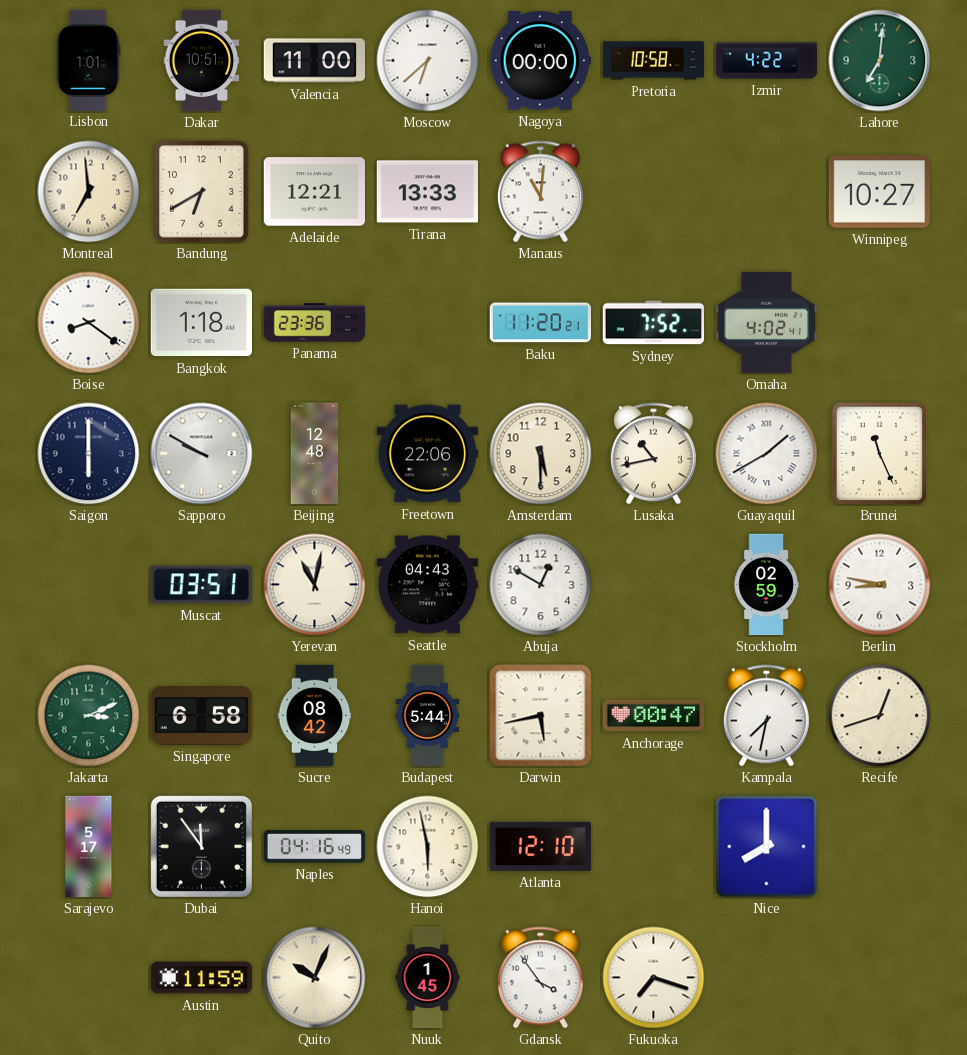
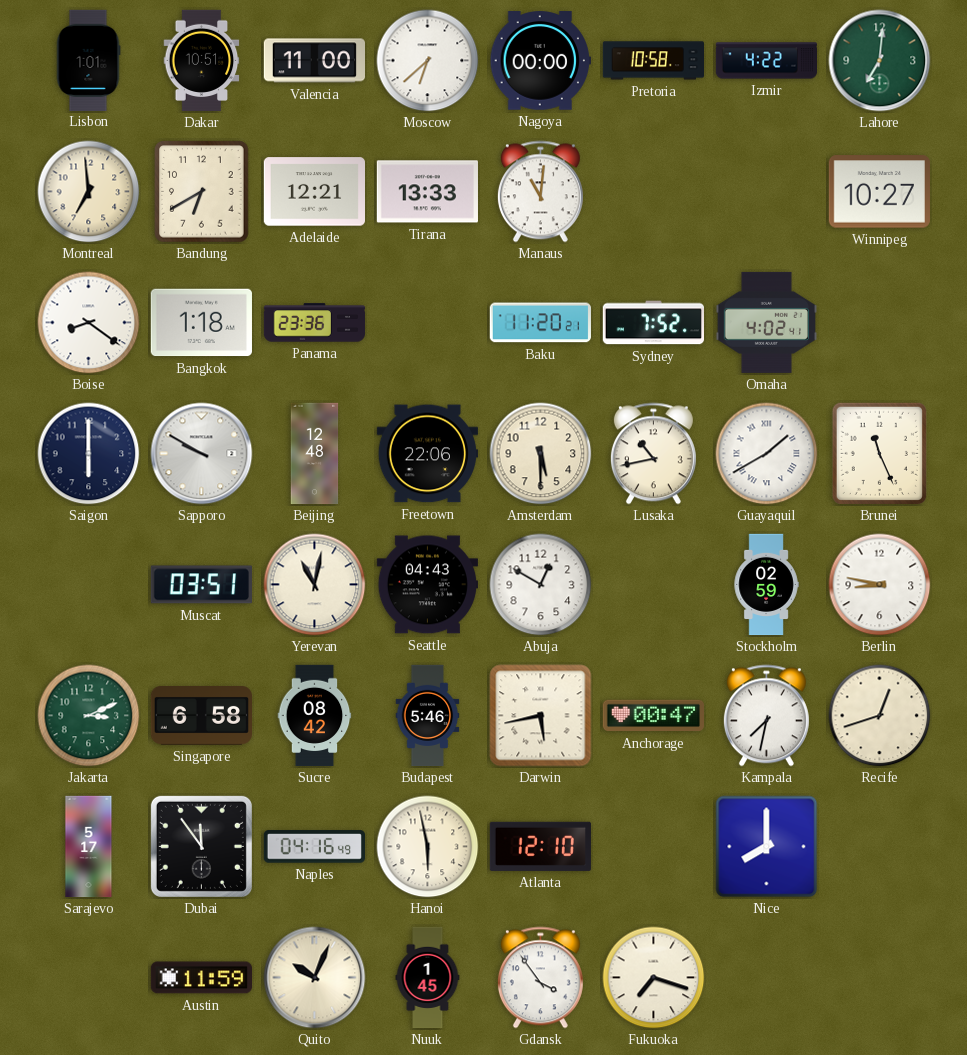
Budapest: 5:44 -> 5:46
